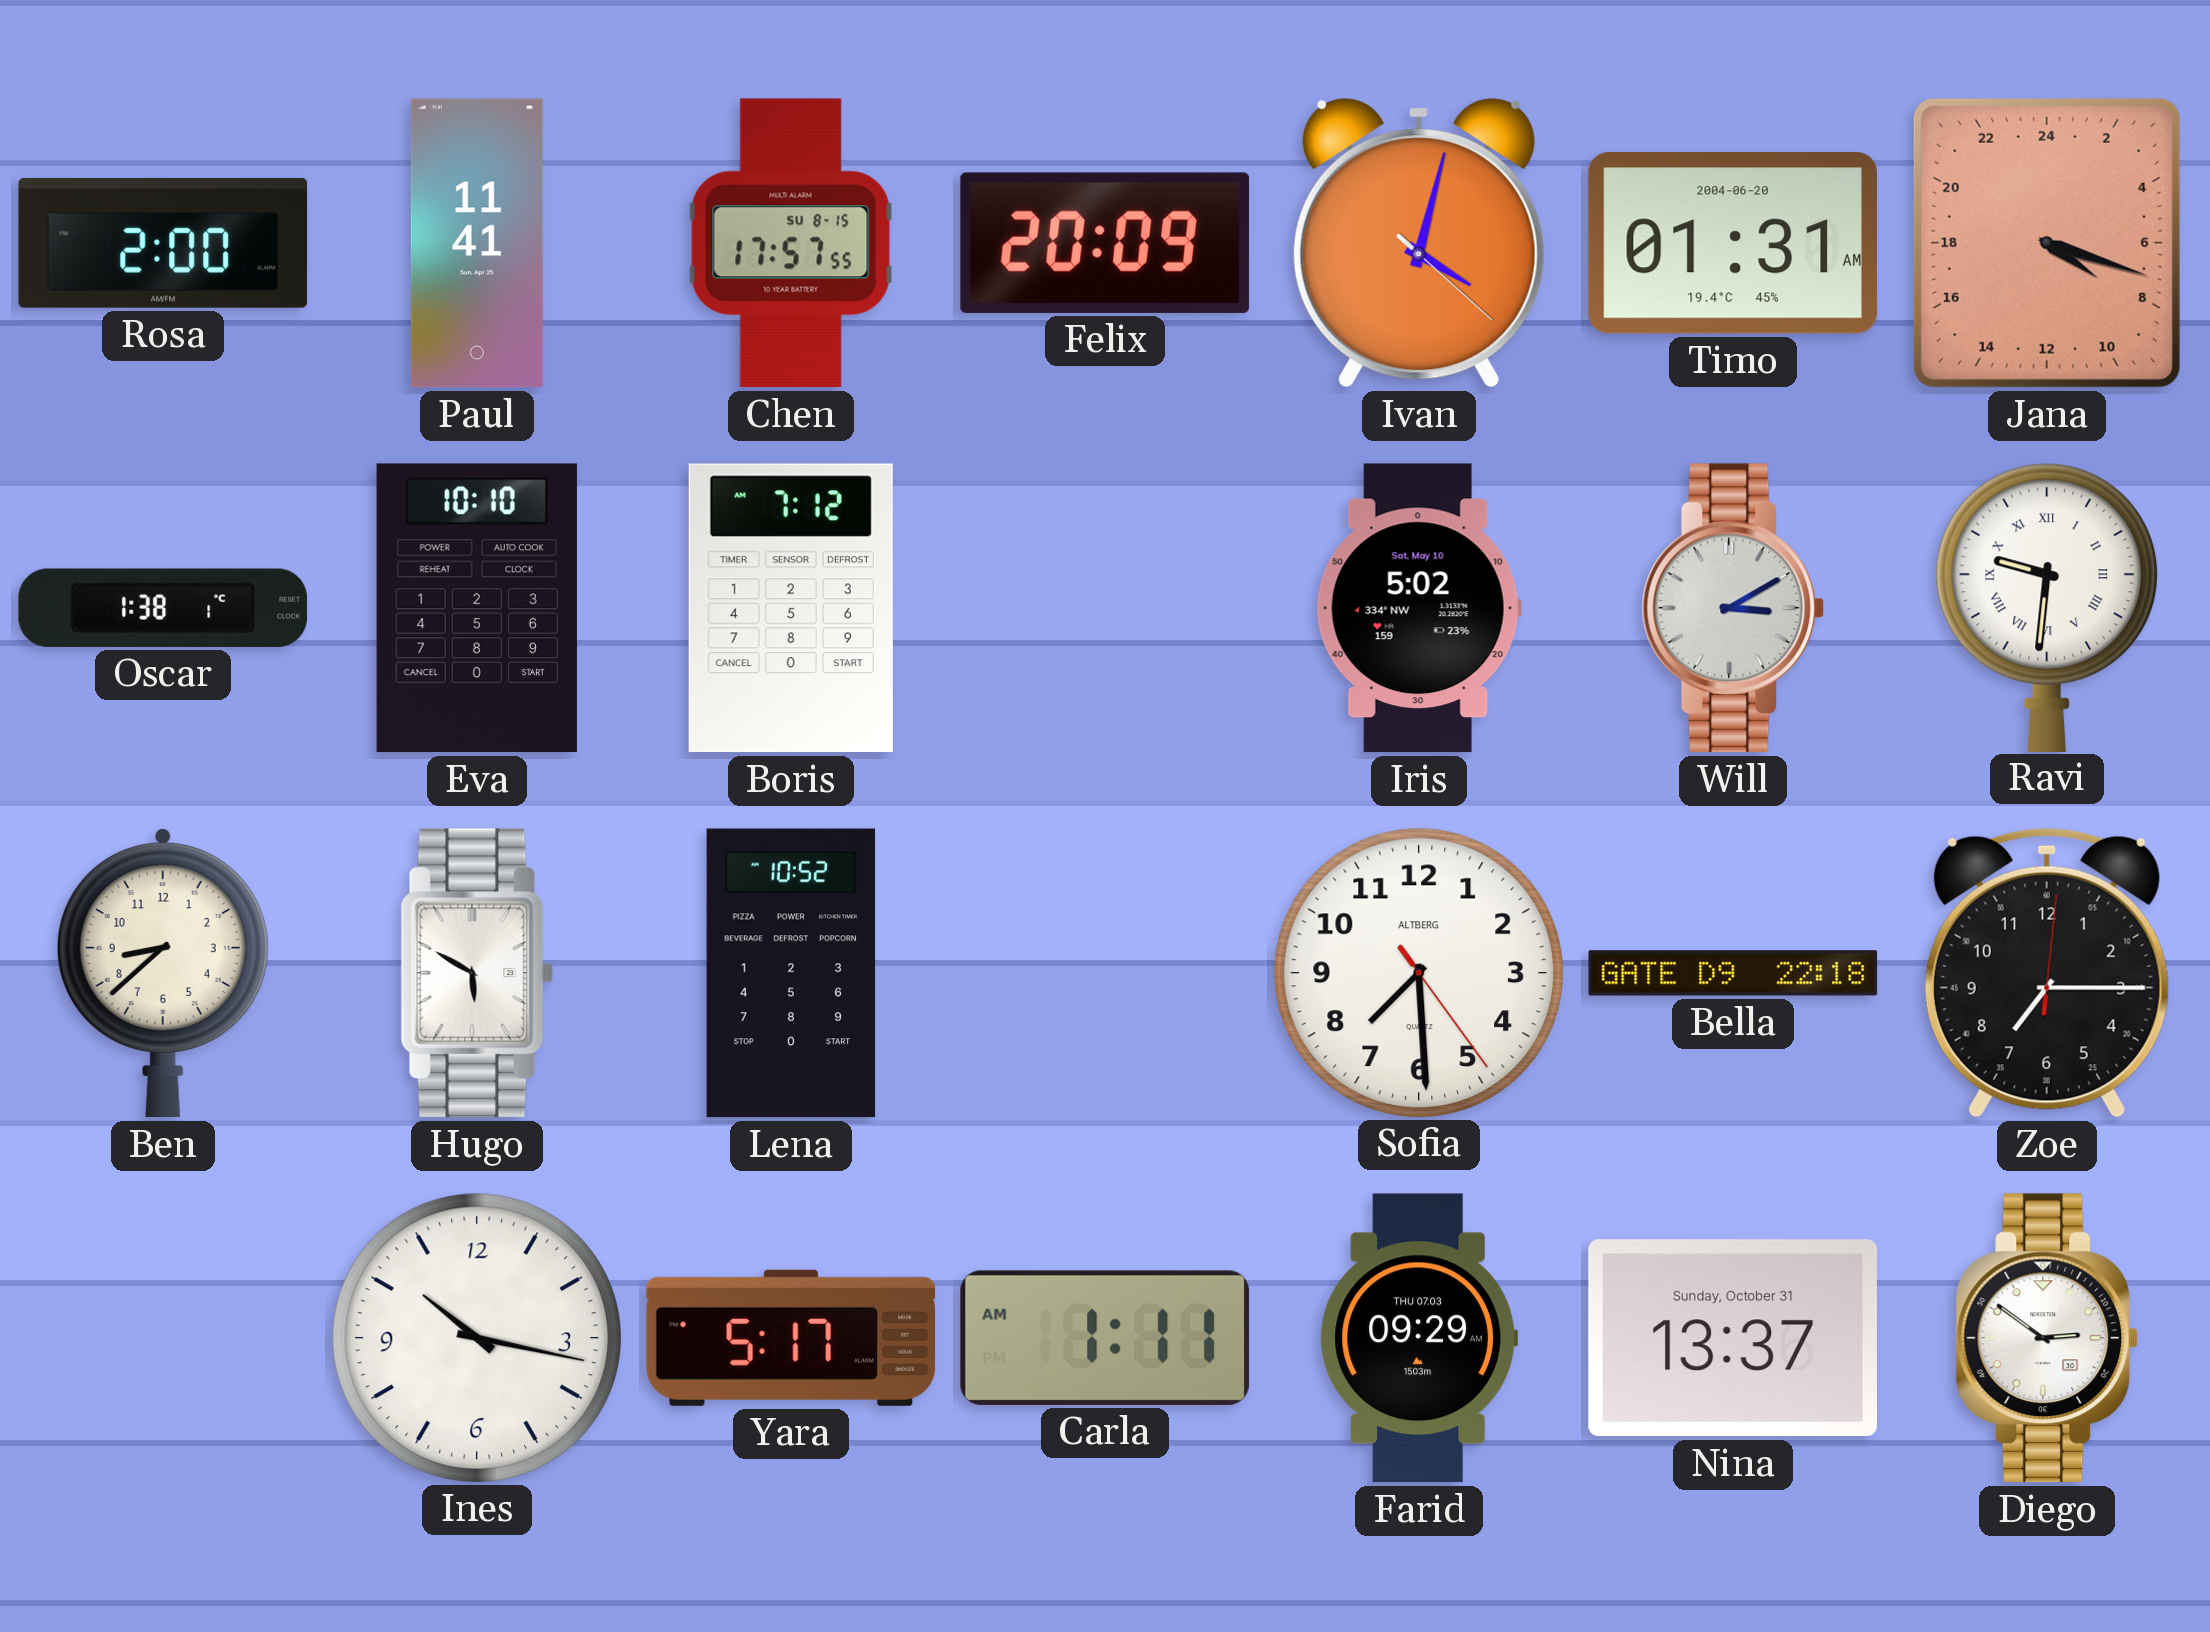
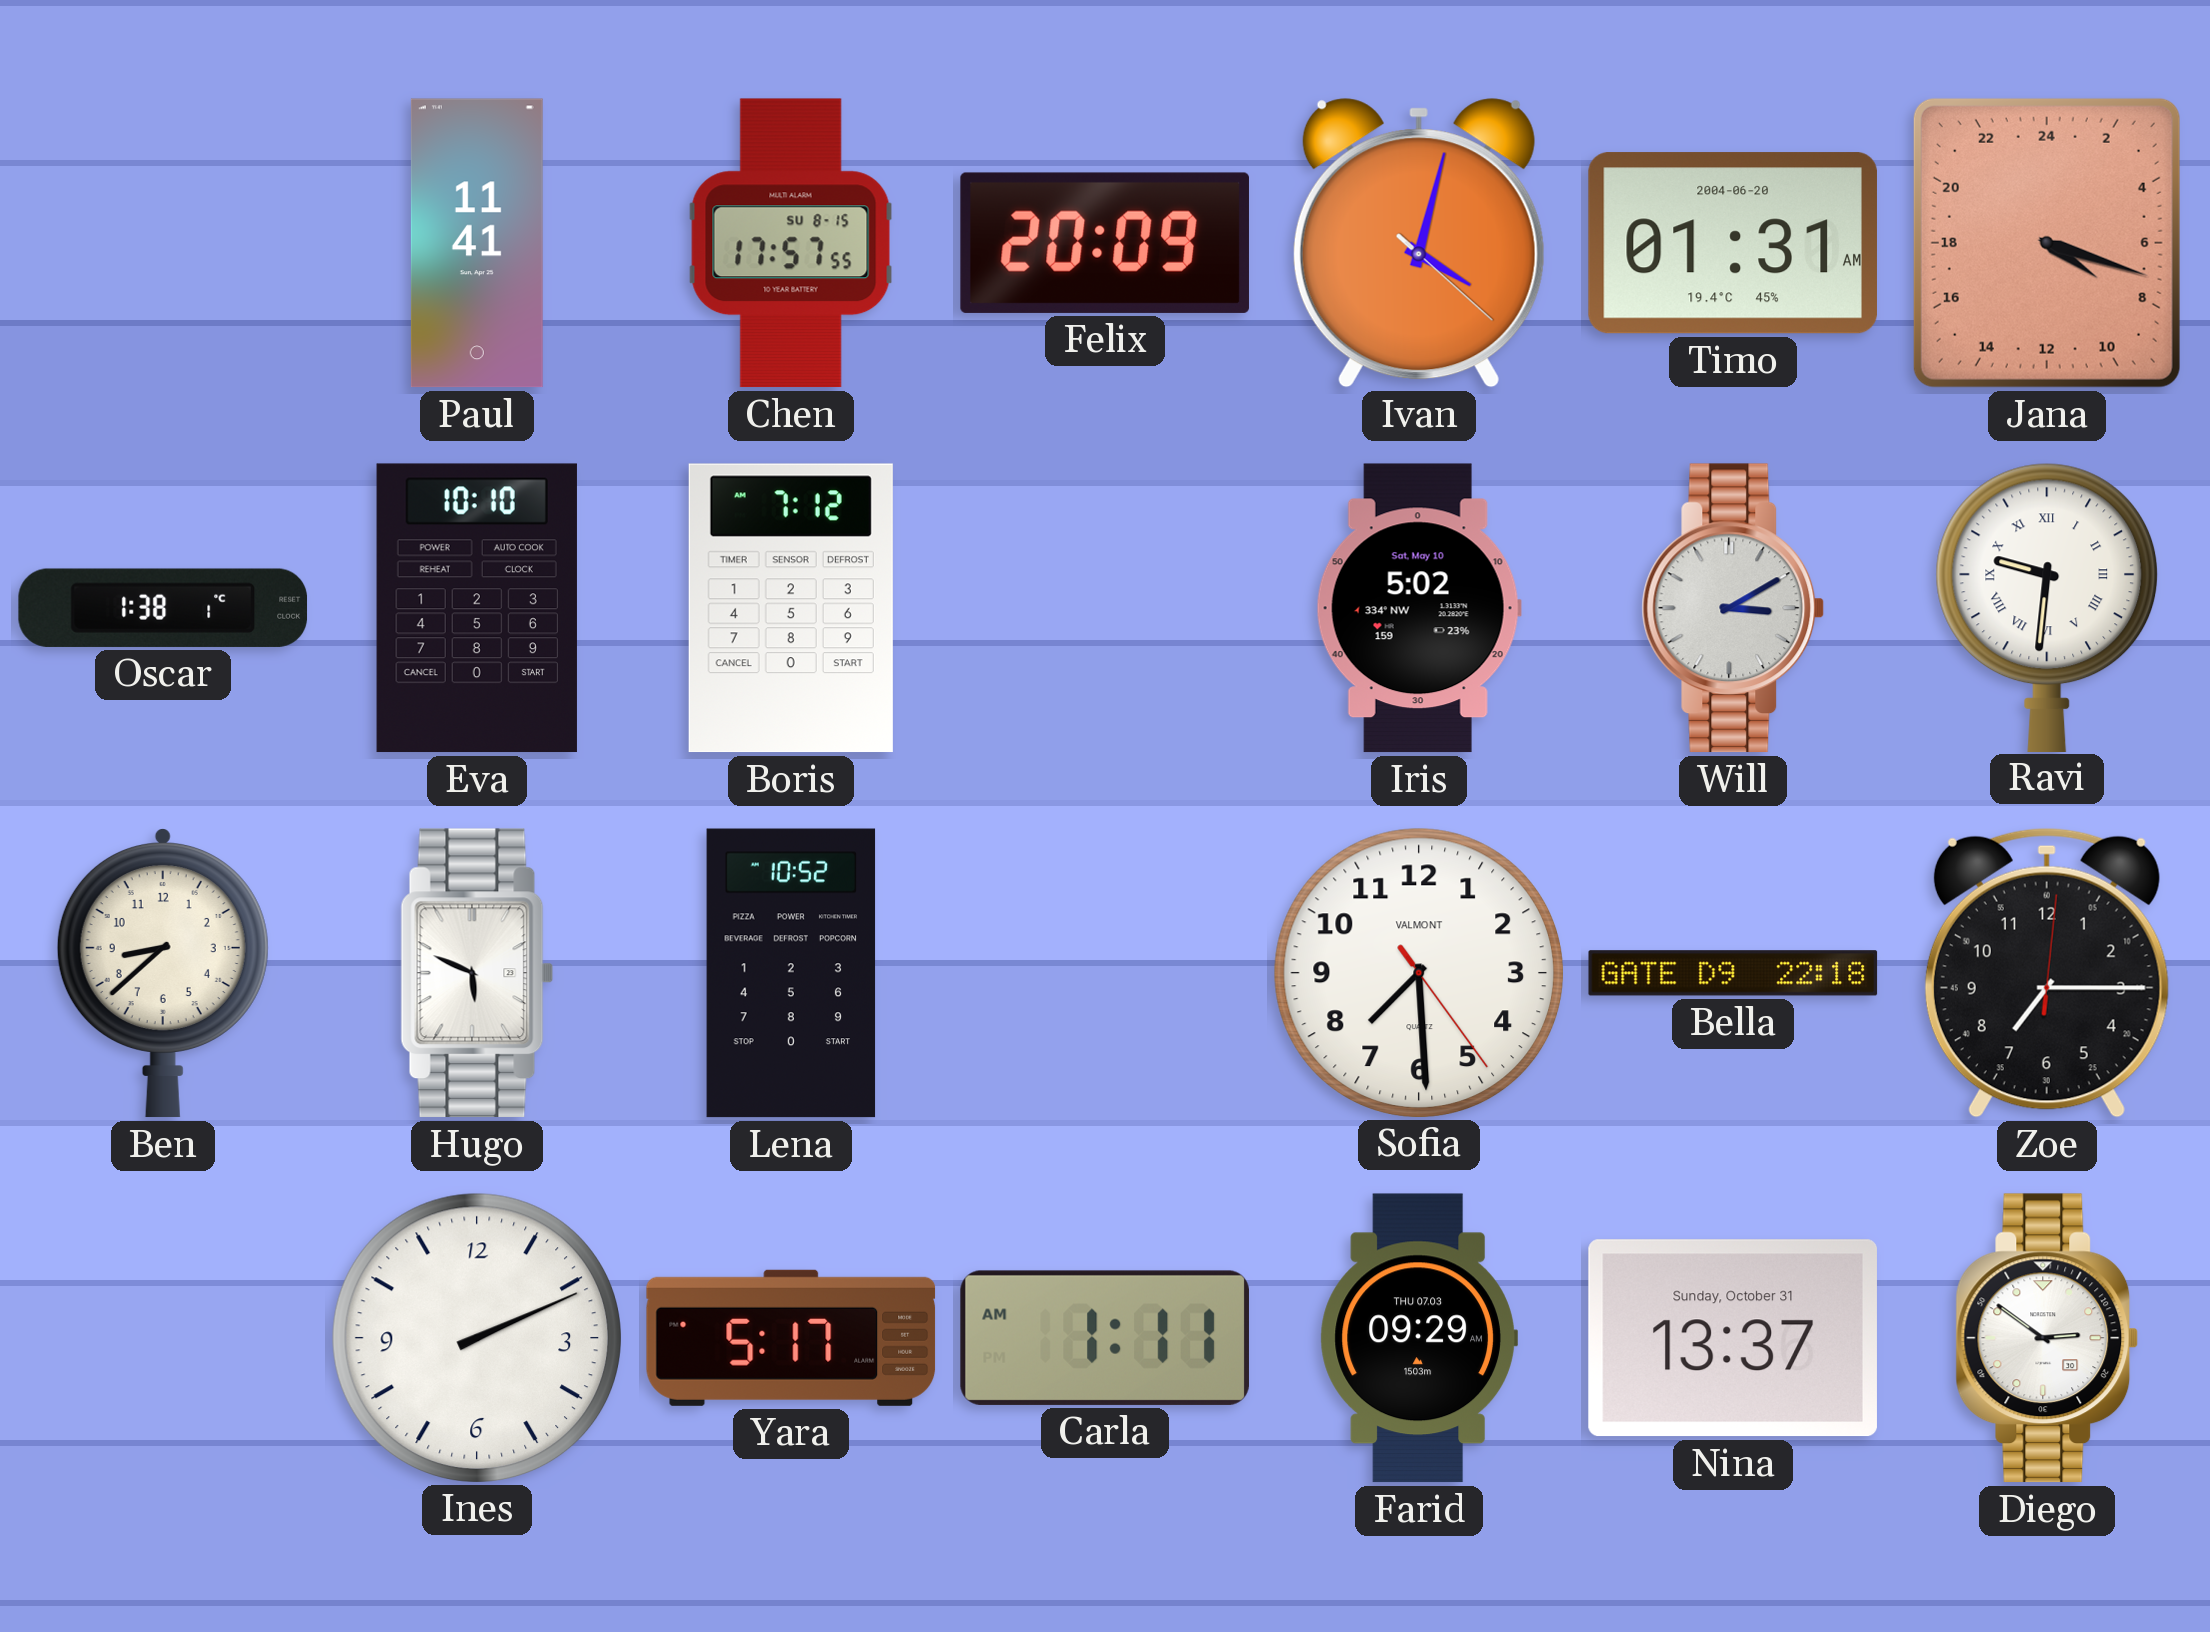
Rosa: 2:00 -> none
Hugo: 5:50 -> 5:49
Sofia brand: ALTBERG -> VALMONT
Ines: 10:17 -> 2:11
